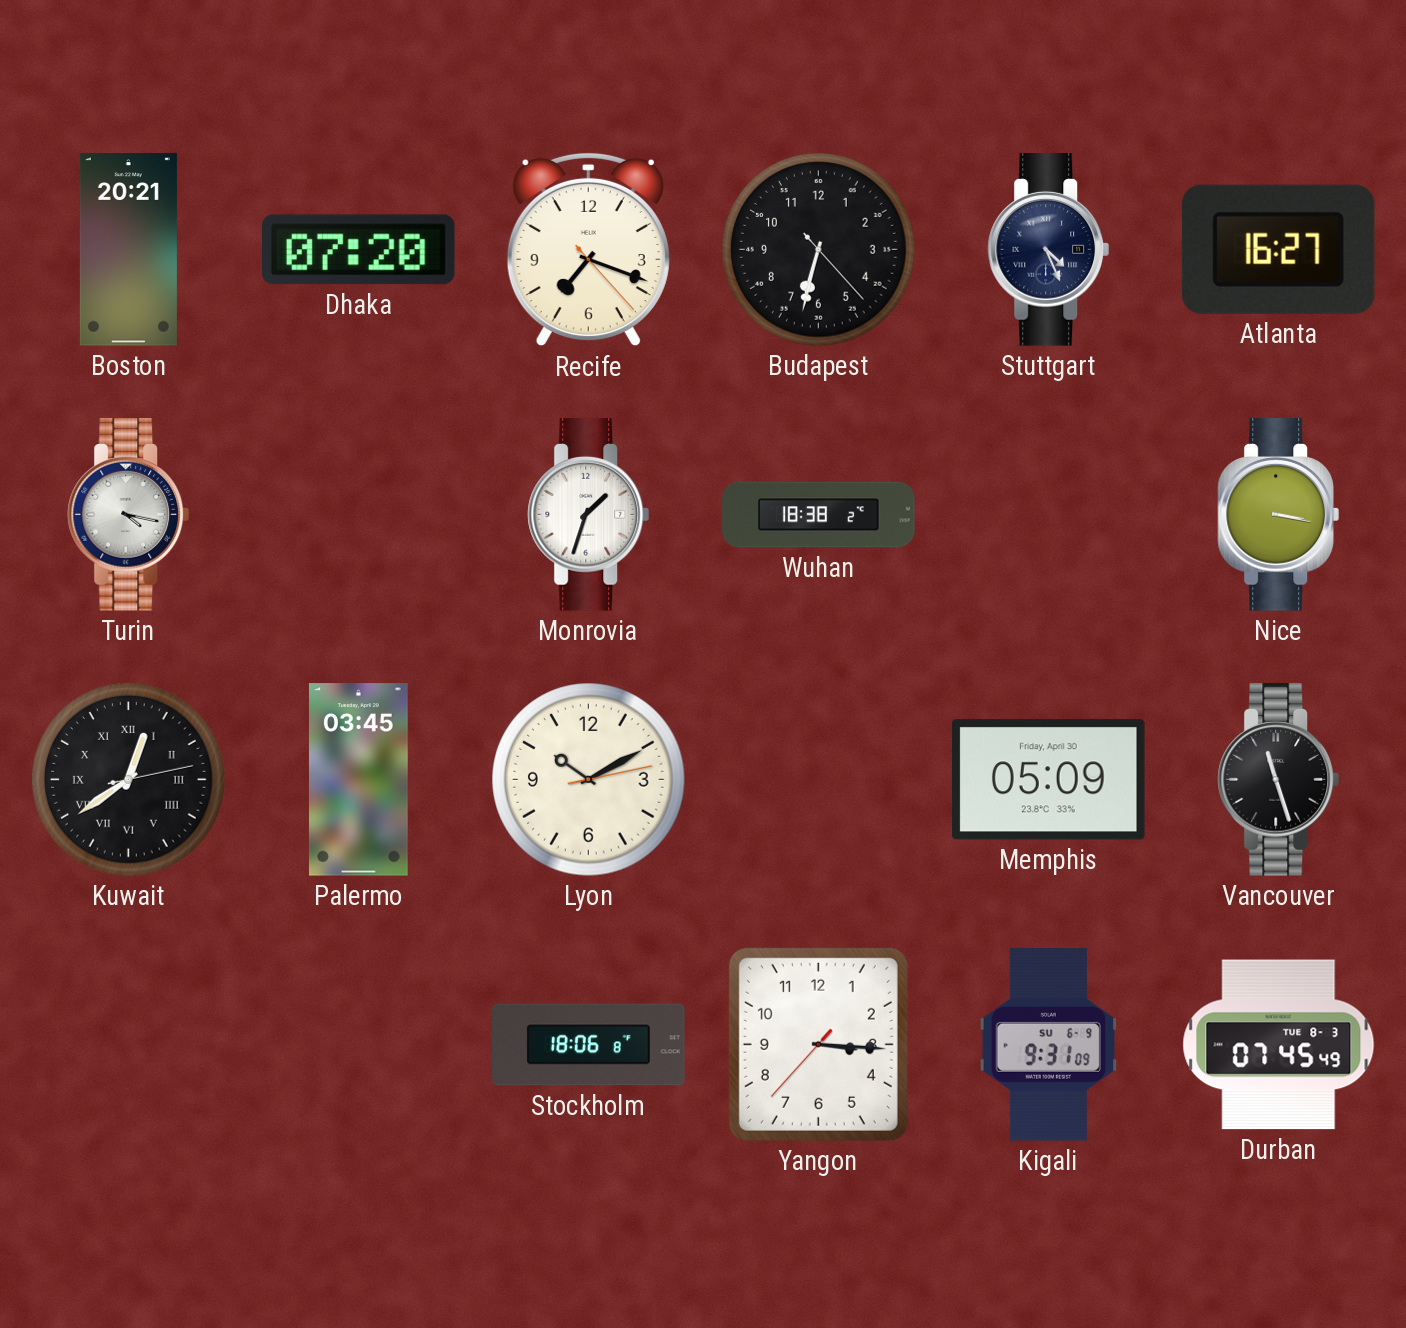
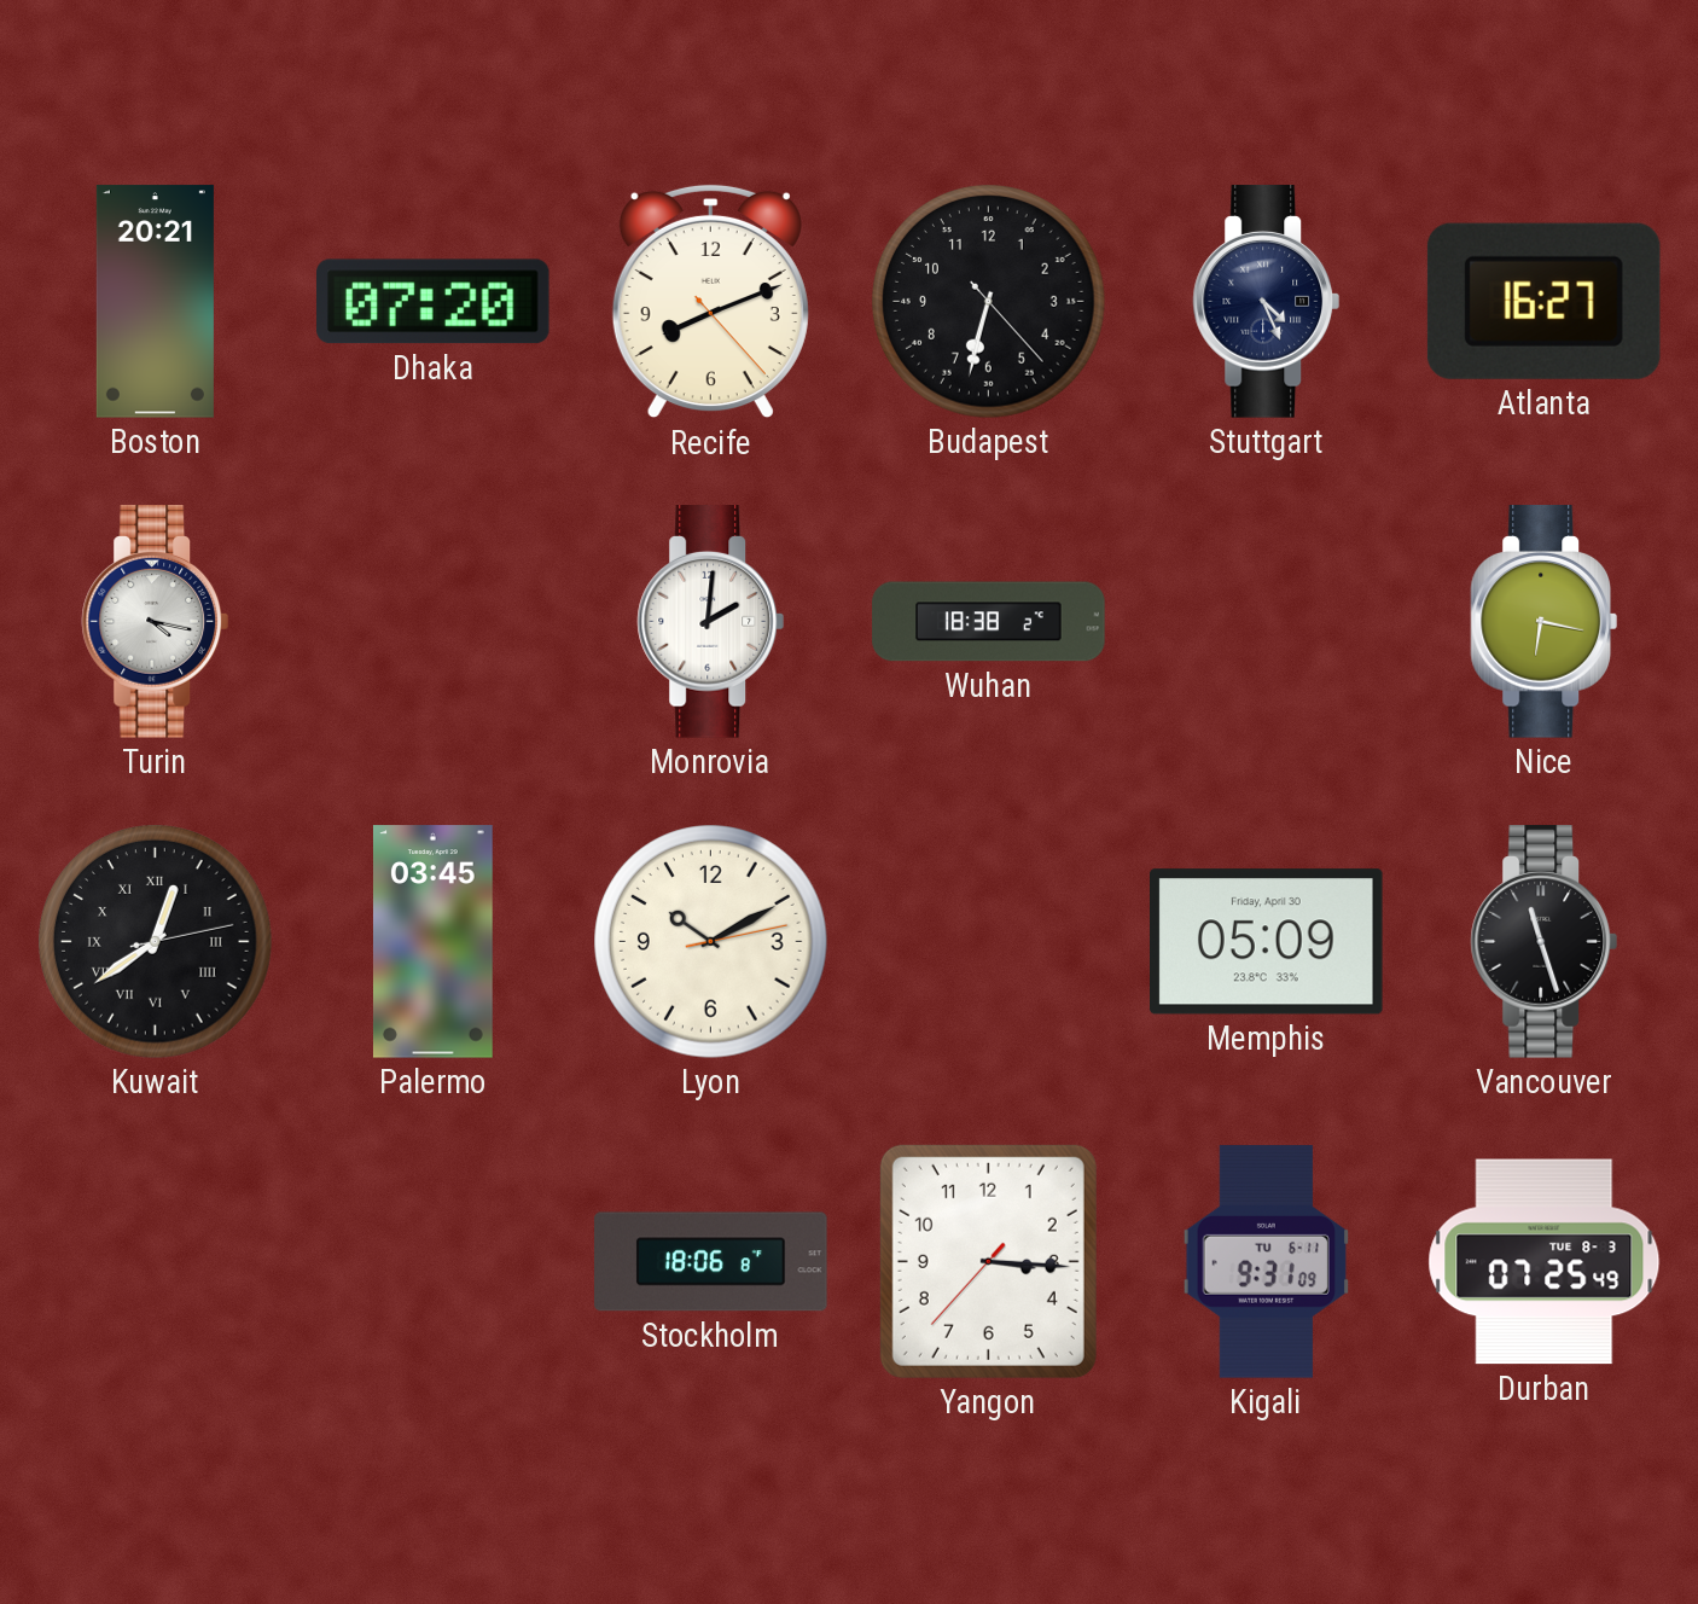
Recife: 7:18 -> 8:11
Monrovia: 1:33 -> 2:01
Nice: 3:17 -> 6:17
Kigali date: SU 6-9 -> TU 6-11
Durban: 07:45 -> 07:25
